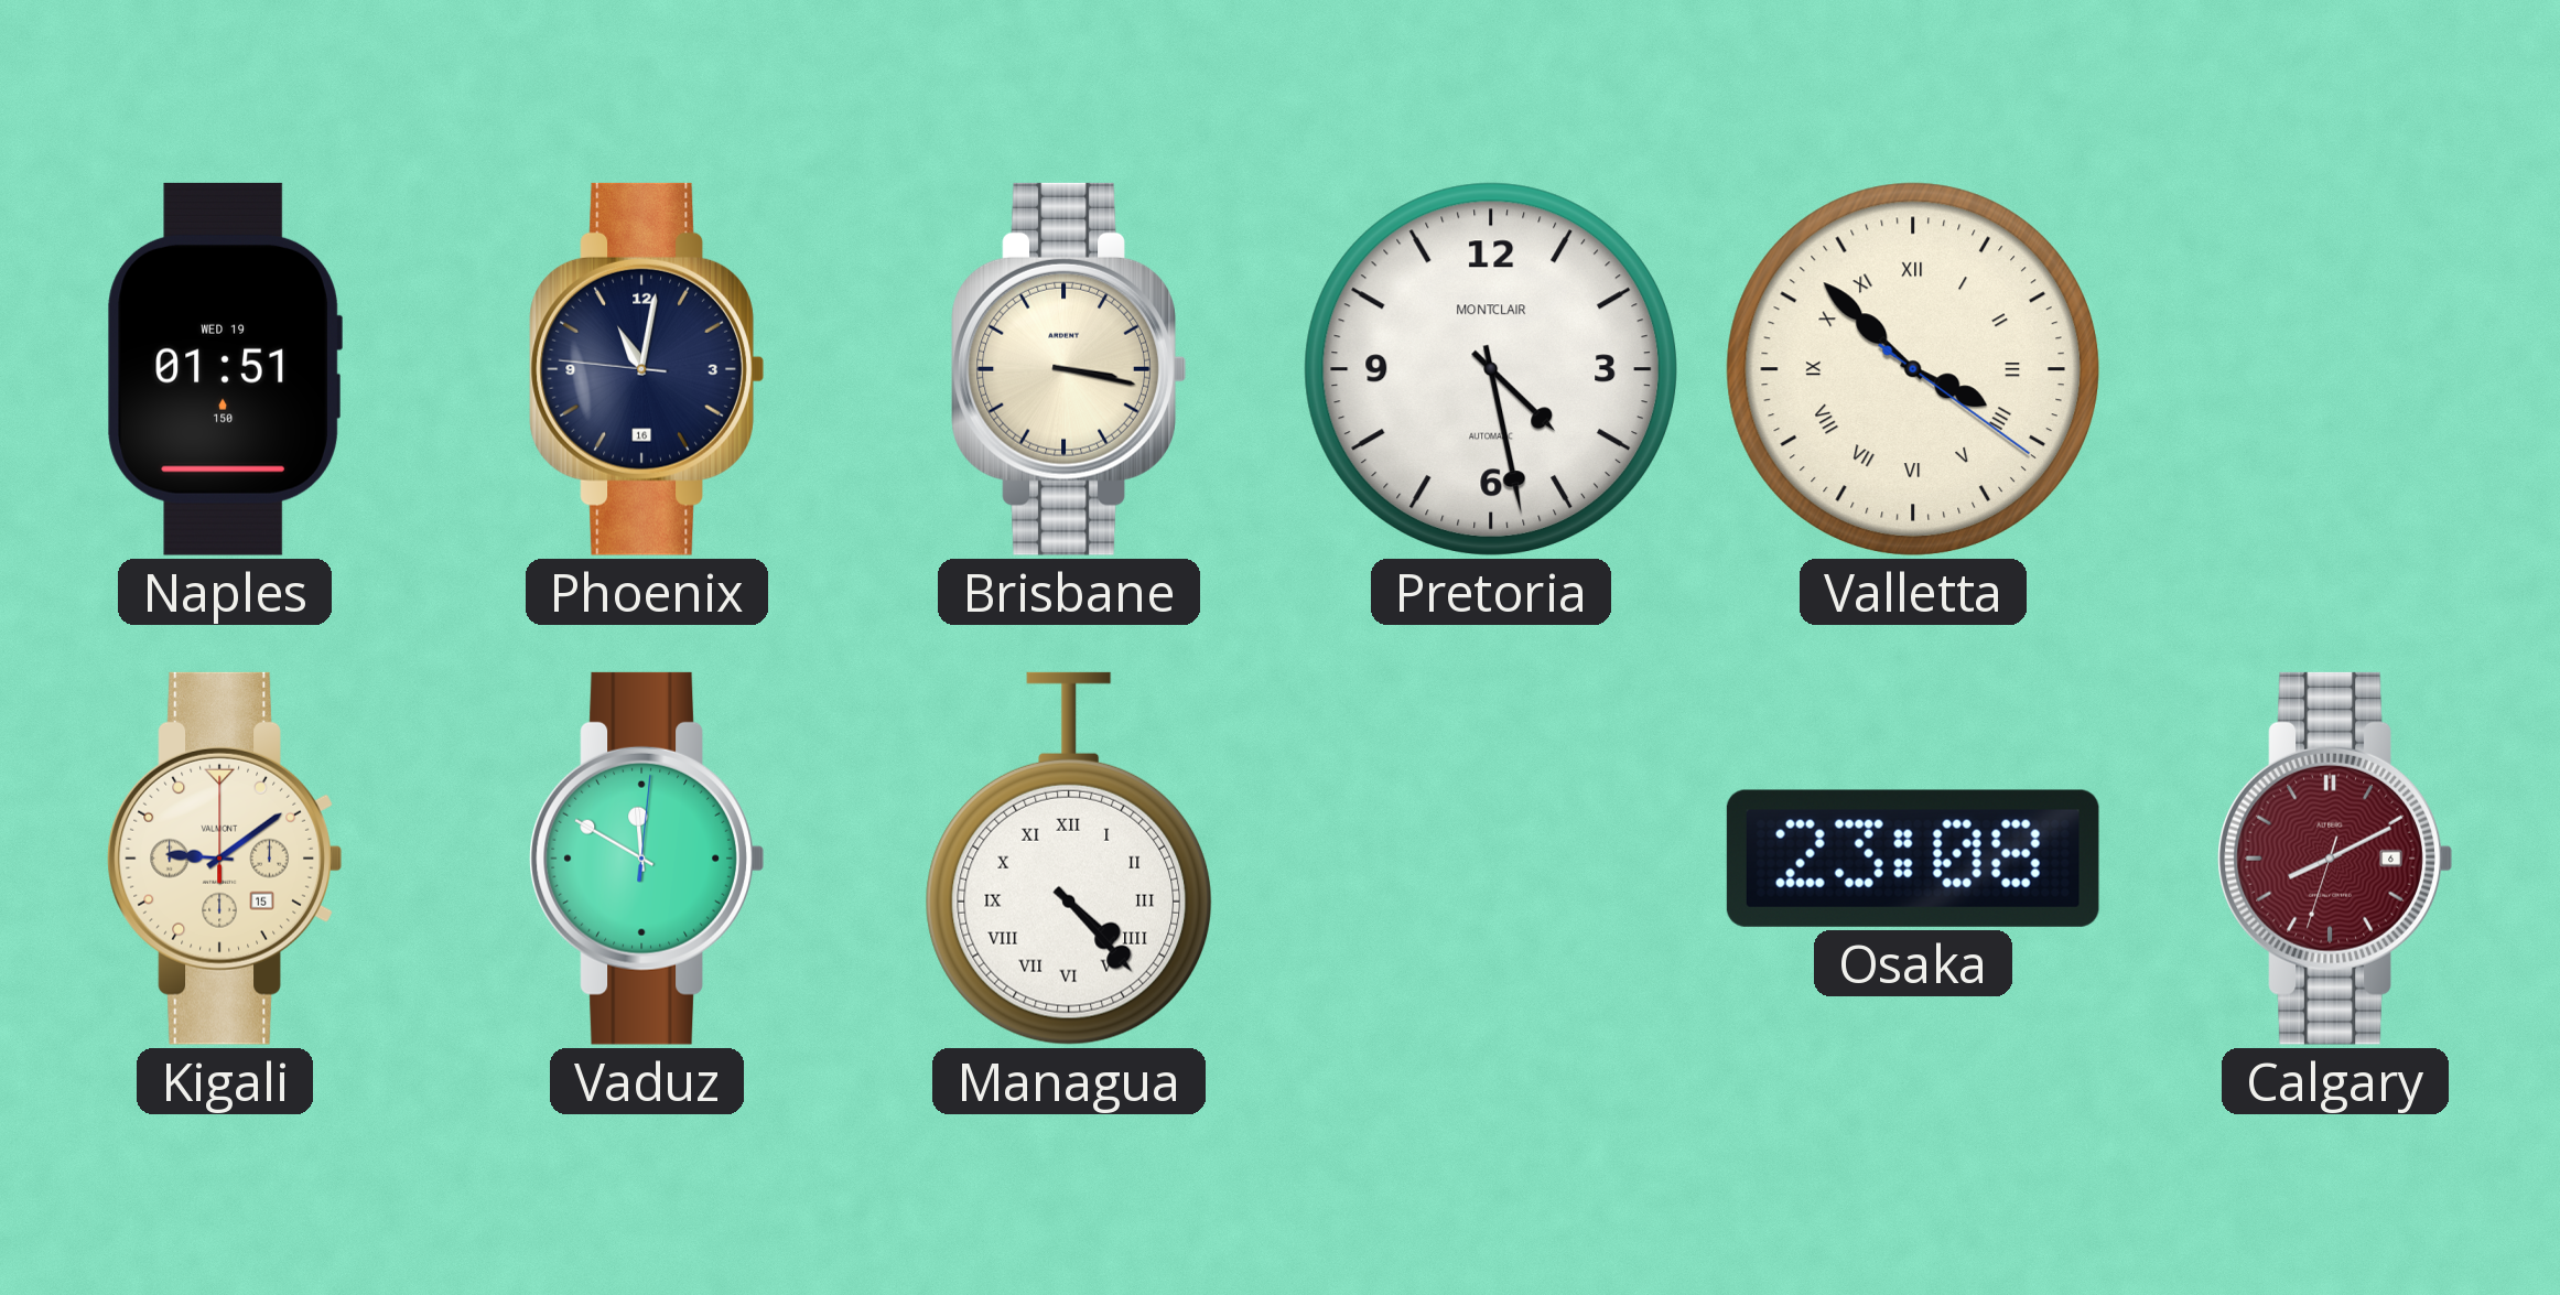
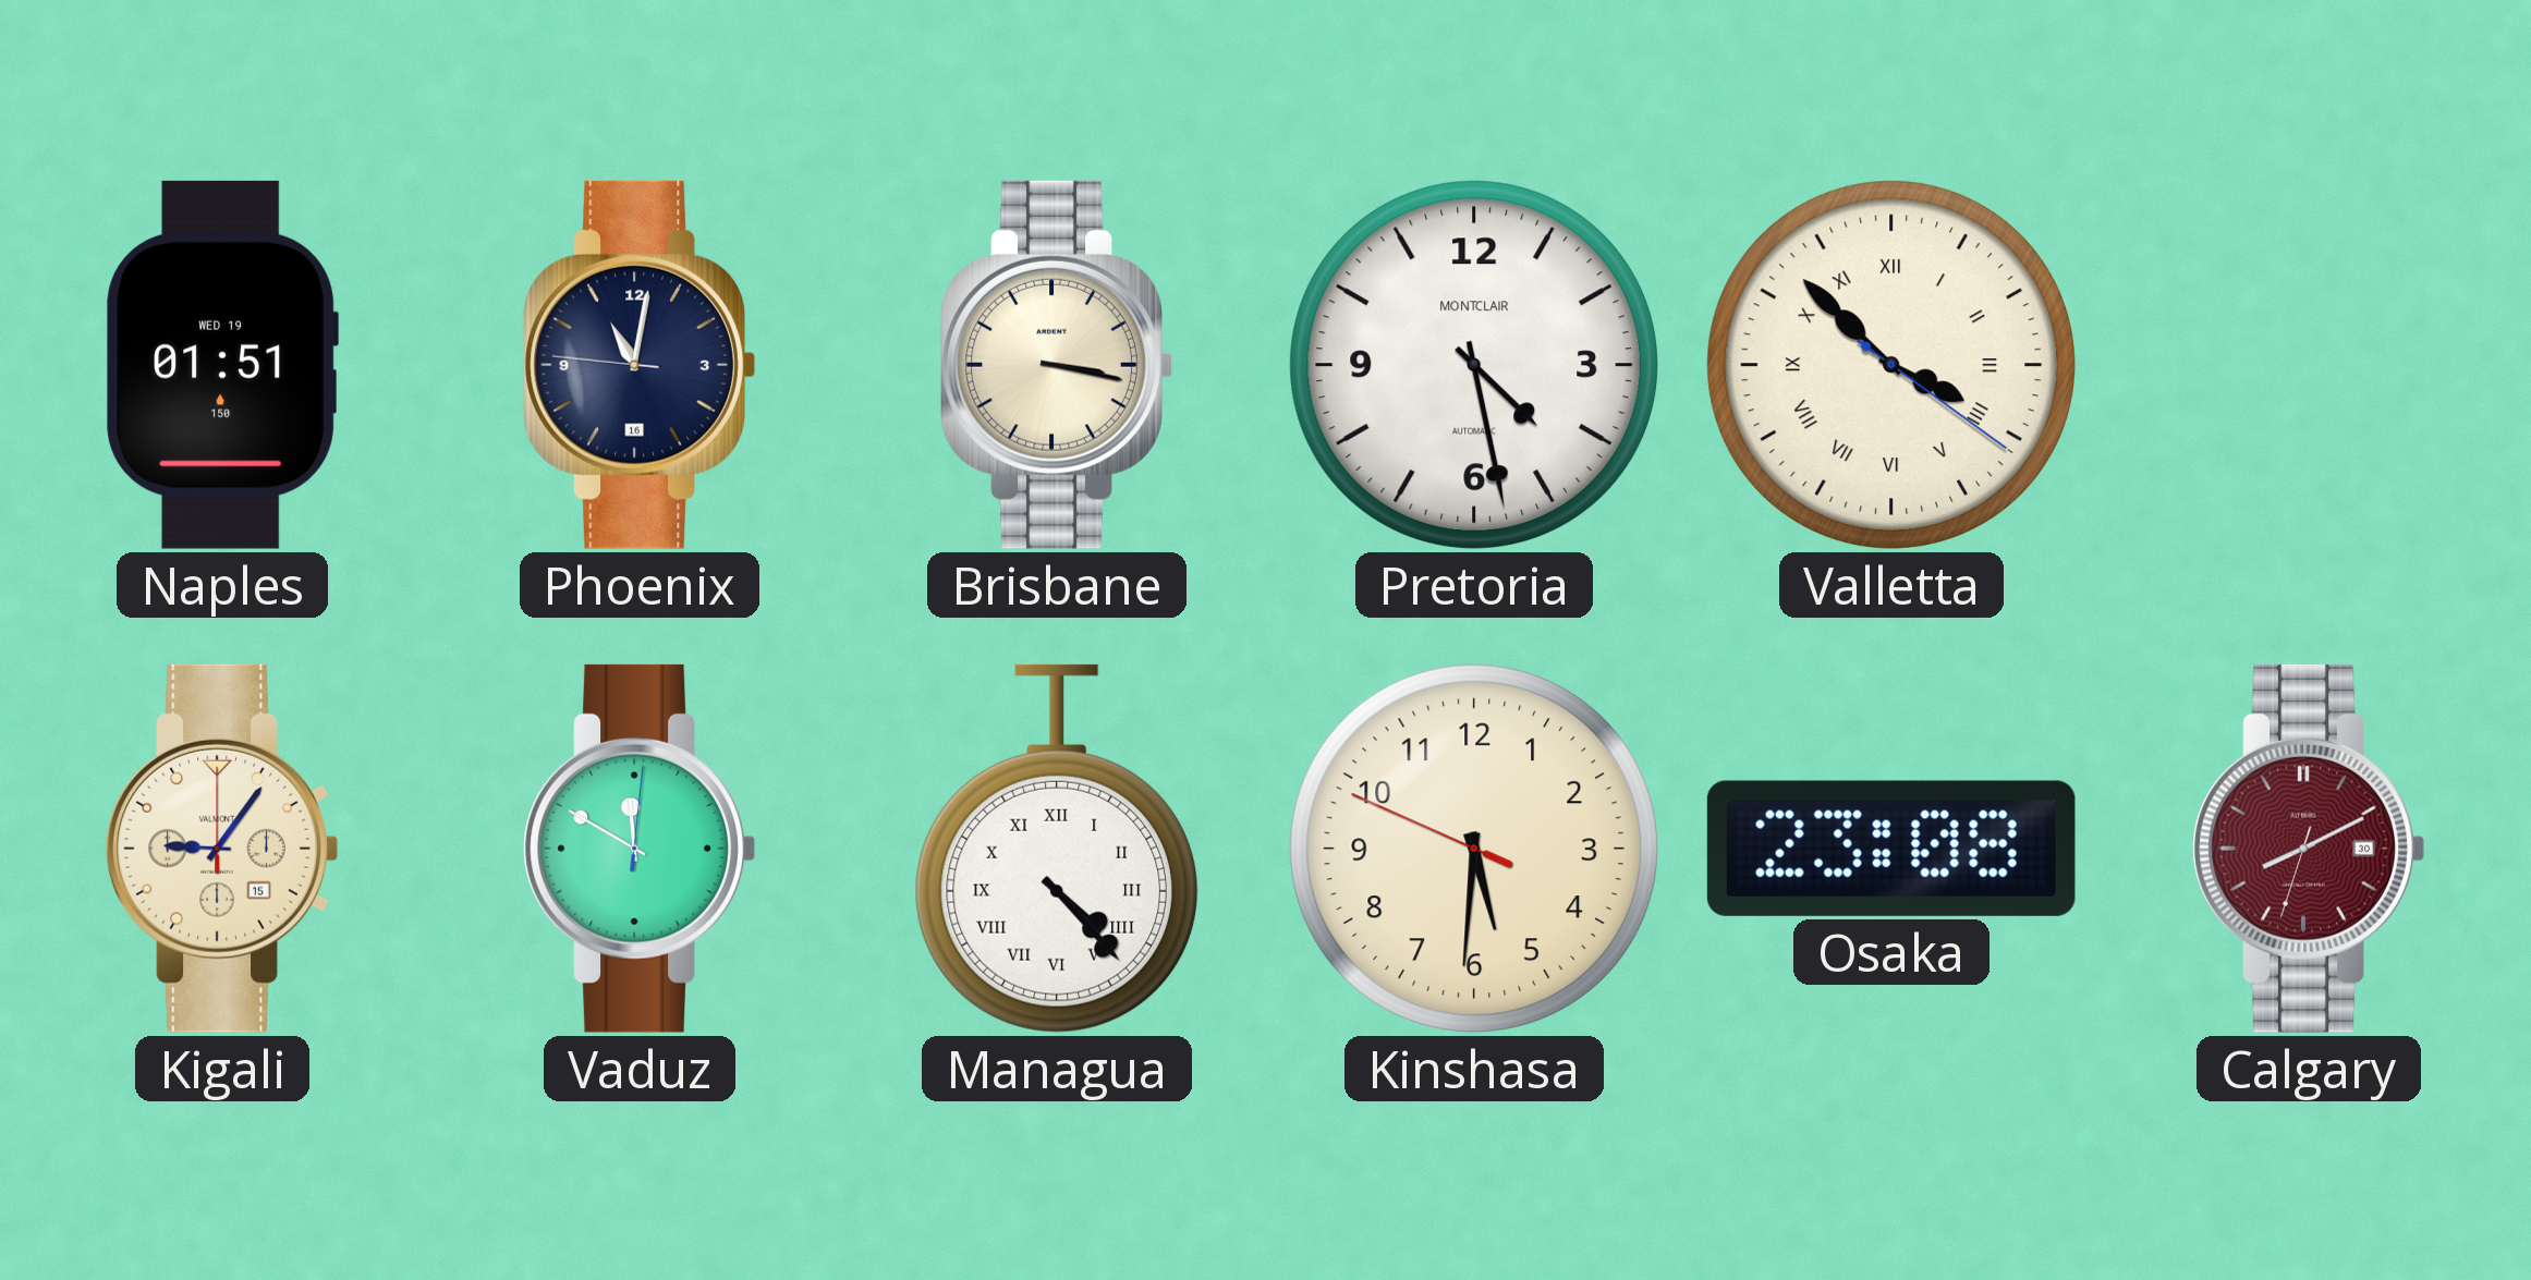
Kigali: 9:09 -> 9:06
Kinshasa: none -> 5:30
Calgary date: 6 -> 30
